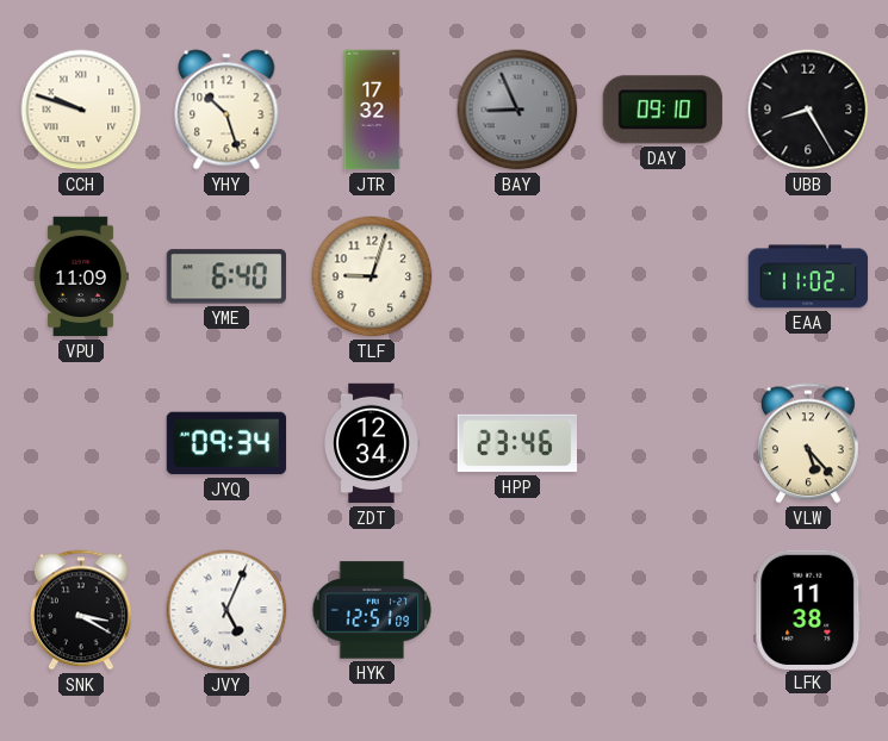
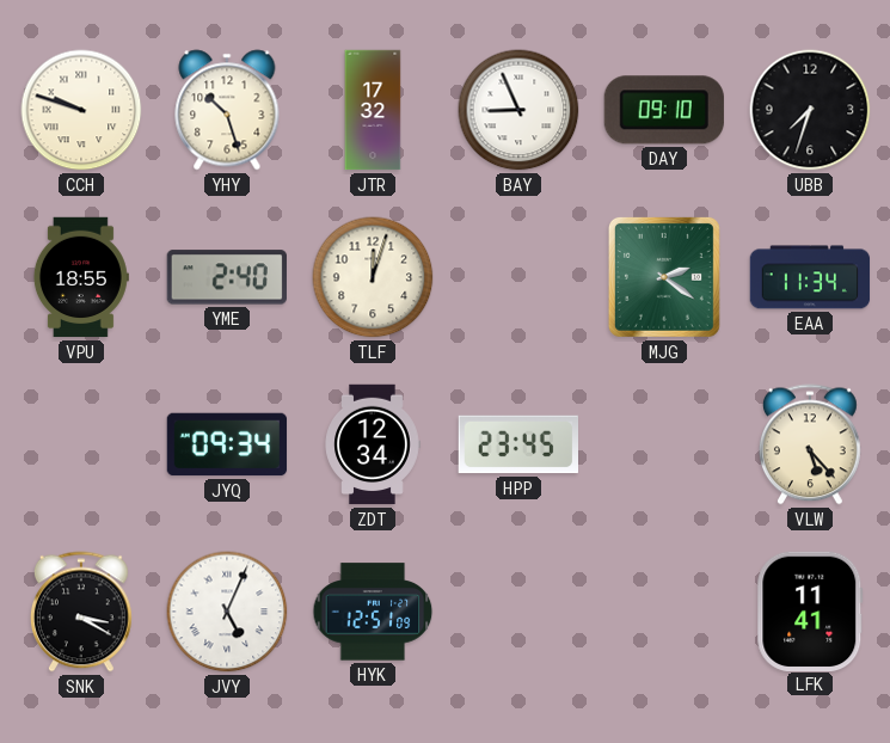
BAY dial: grey -> white
UBB: 8:25 -> 7:33
VPU: 11:09 -> 18:55
YME: 6:40 -> 2:40
TLF: 9:03 -> 12:03
MJG: none -> 2:21
EAA: 11:02 -> 11:34
HPP: 23:46 -> 23:45
LFK: 11:38 -> 11:41
